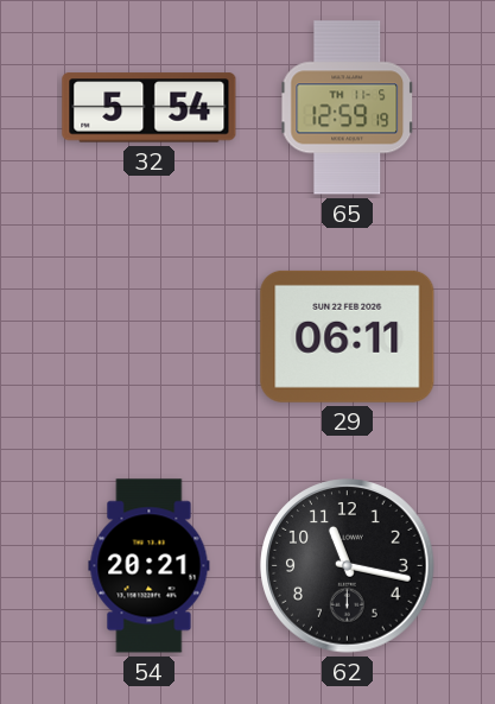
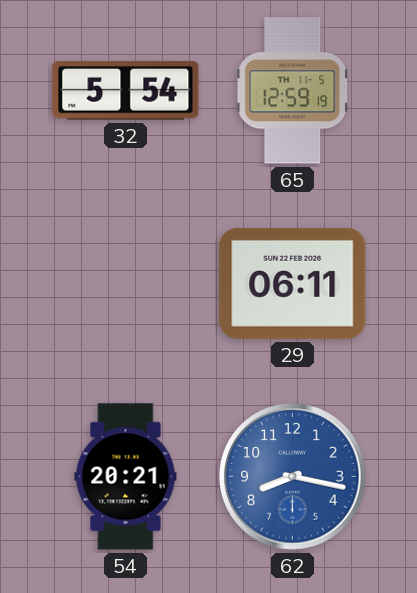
62: 11:17 -> 8:17
62 dial: black -> blue
